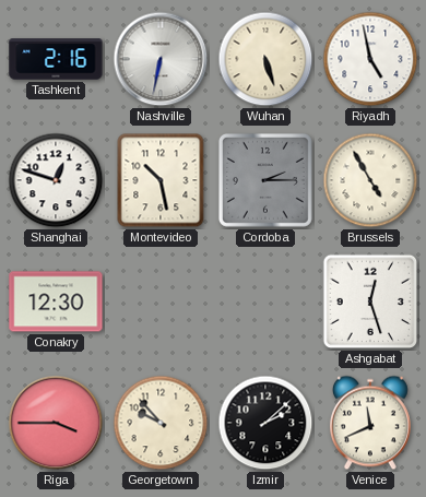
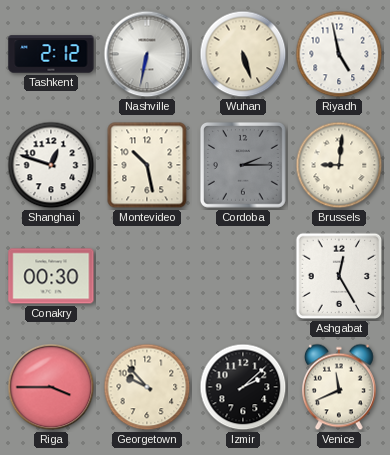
Tashkent: 2:16 -> 2:12
Brussels: 4:55 -> 9:01
Conakry: 12:30 -> 00:30
Ashgabat: 12:27 -> 12:25
